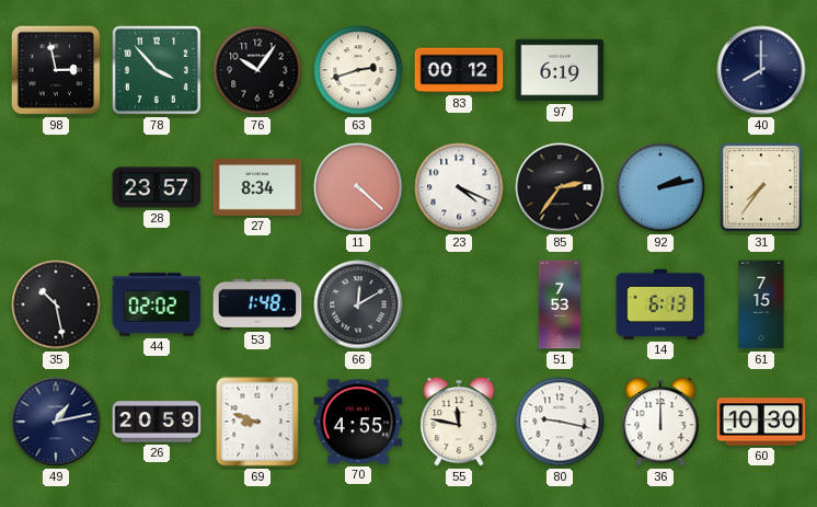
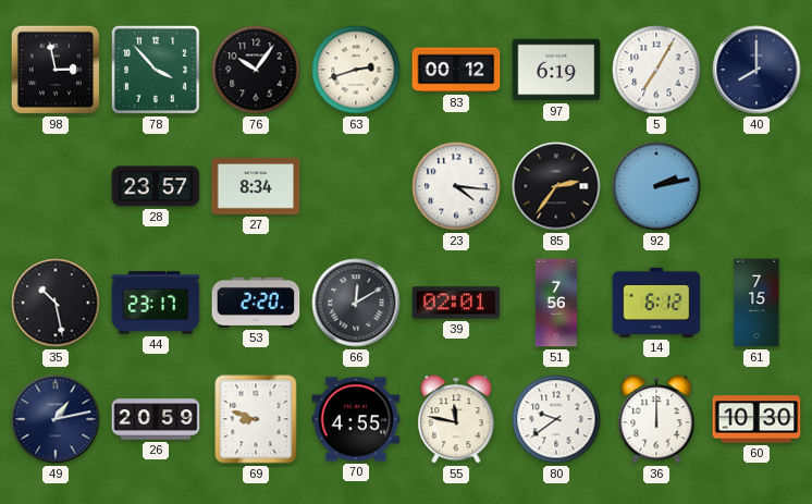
5: none -> 7:05
11: 4:22 -> none
23: 4:19 -> 4:16
31: 7:36 -> none
44: 02:02 -> 23:17
53: 1:48 -> 2:20
39: none -> 02:01
51: 7:53 -> 7:56
14: 6:13 -> 6:12
80: 9:17 -> 9:39
